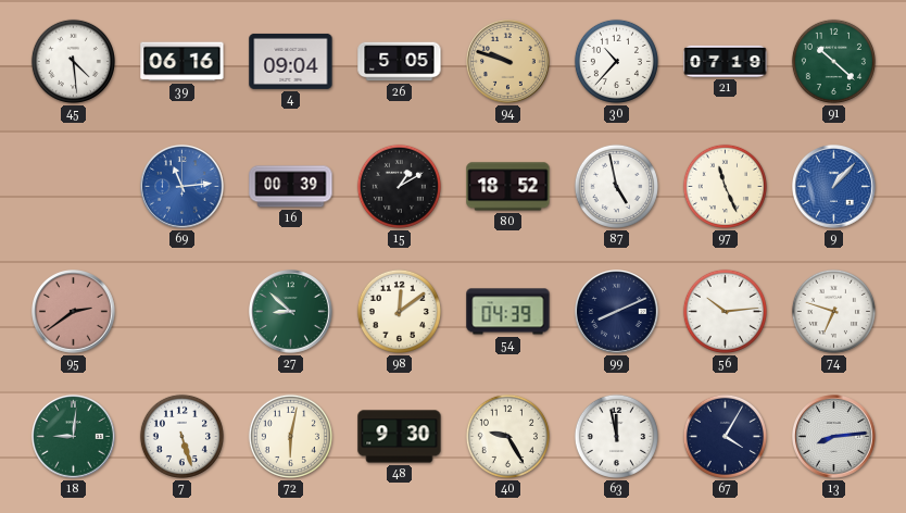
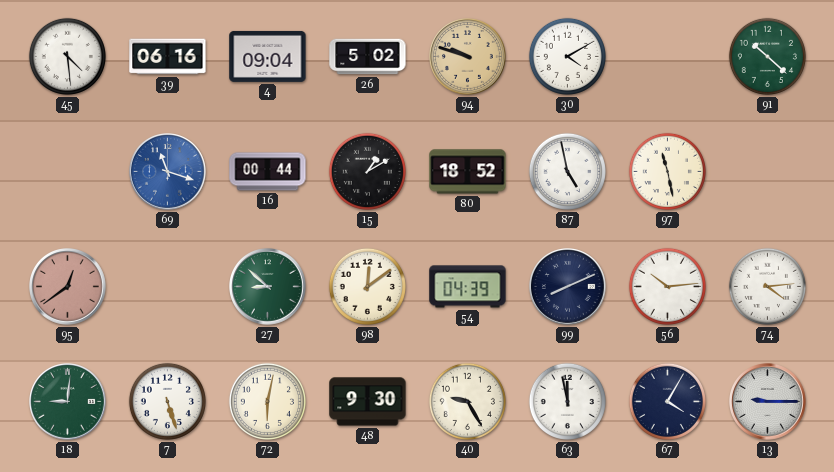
26: 5:05 -> 5:02
30: 10:37 -> 4:10
21: 07:19 -> none
69: 11:14 -> 11:18
16: 00:39 -> 00:44
97: 11:26 -> 11:28
9: 1:07 -> none
95: 2:39 -> 12:39
74: 6:48 -> 4:14
13: 8:14 -> 9:15
